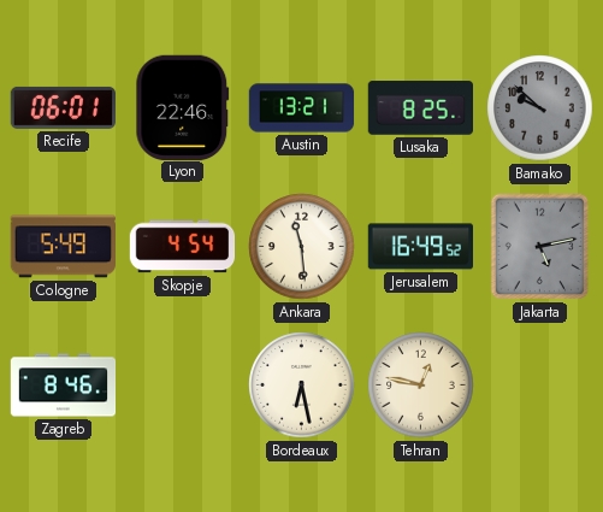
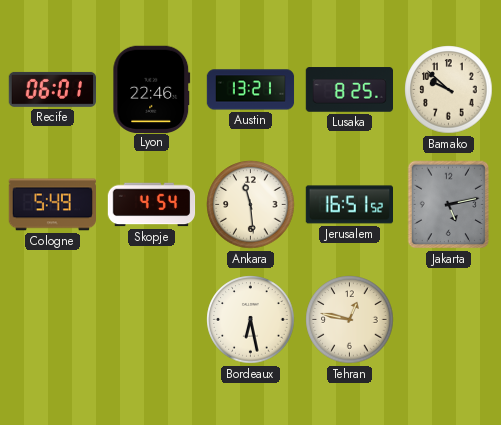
Bamako dial: grey -> cream
Jerusalem: 16:49 -> 16:51
Zagreb: 8:46 -> none
